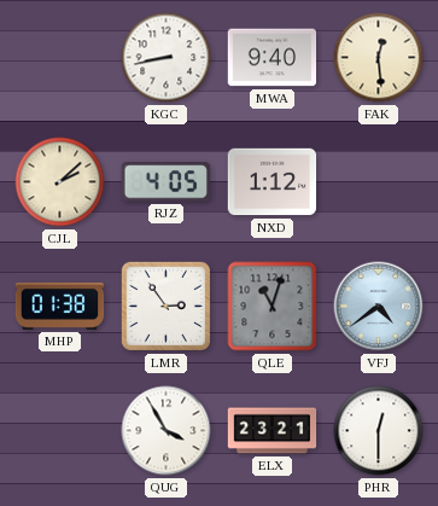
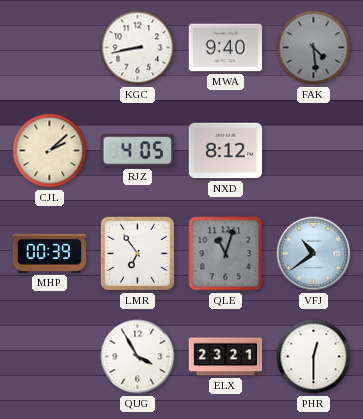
FAK: 12:29 -> 4:29
FAK dial: cream -> grey
NXD: 1:12 -> 8:12
MHP: 01:38 -> 00:39
LMR: 2:54 -> 6:54
VFJ: 4:39 -> 10:39
